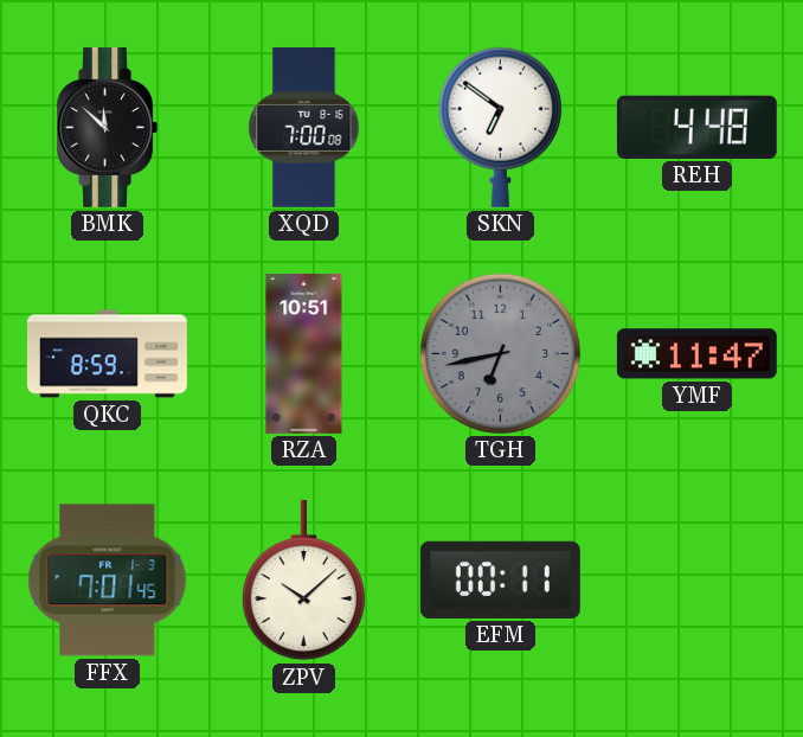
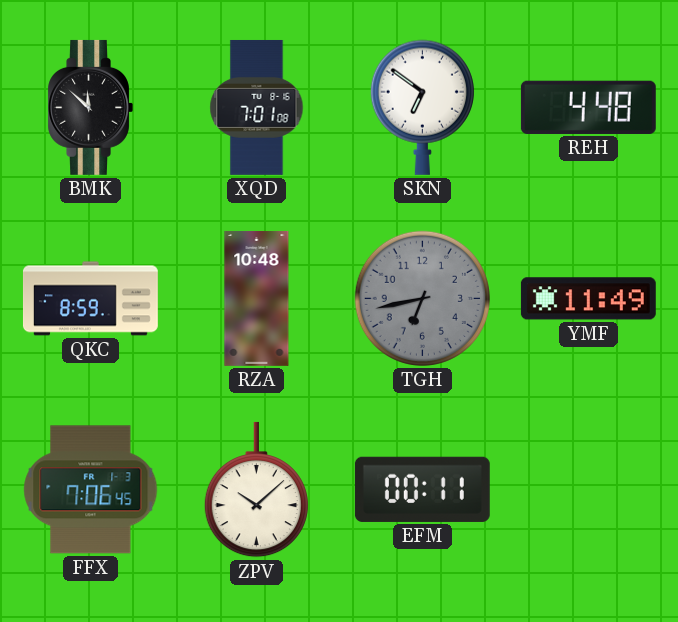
XQD: 7:00 -> 7:01
RZA: 10:51 -> 10:48
YMF: 11:47 -> 11:49
FFX: 7:01 -> 7:06
